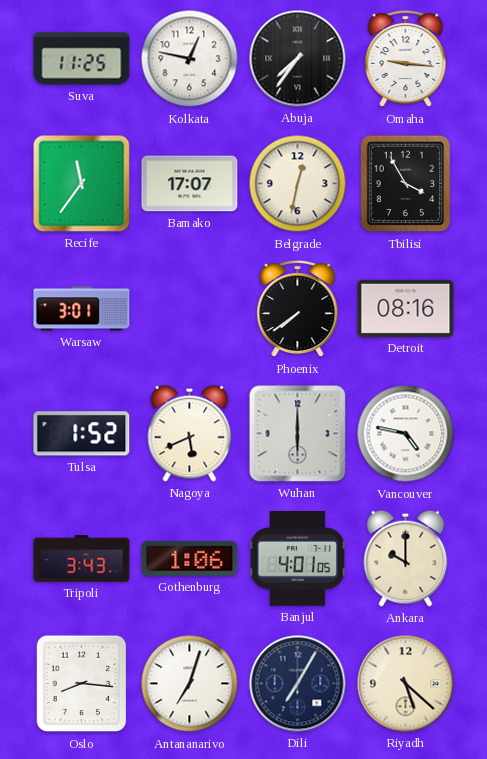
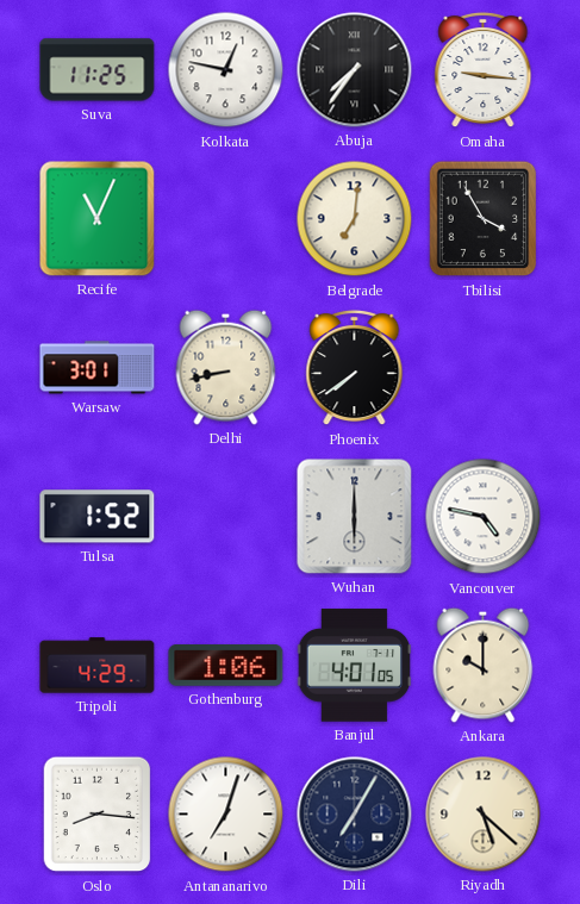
Recife: 11:36 -> 11:04
Bamako: 17:07 -> none
Belgrade: 12:32 -> 7:01
Delhi: none -> 8:43
Detroit: 08:16 -> none
Nagoya: 5:41 -> none
Tripoli: 3:43 -> 4:29
